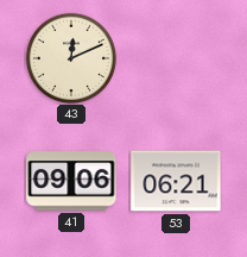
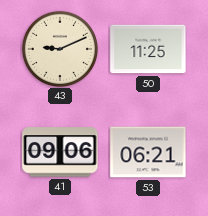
43: 12:11 -> 9:11
50: none -> 11:25
